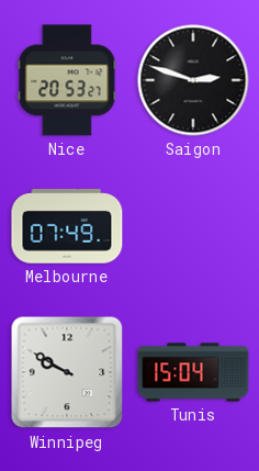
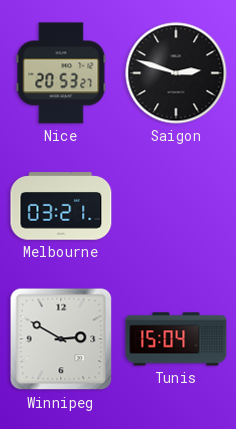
Melbourne: 07:49 -> 03:21
Winnipeg: 9:50 -> 2:50
